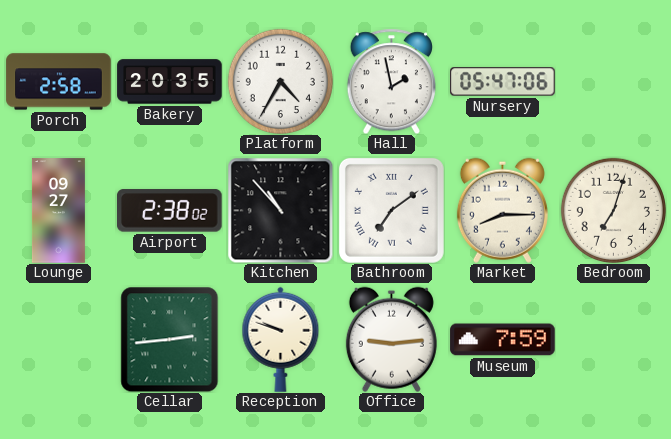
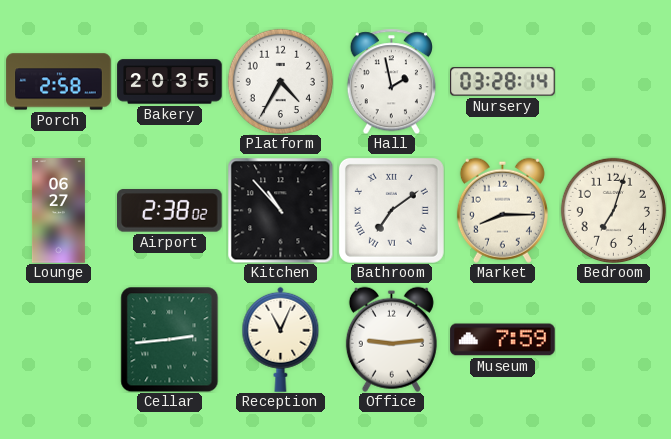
Nursery: 05:47 -> 03:28
Lounge: 09:27 -> 06:27
Reception: 9:48 -> 11:04
